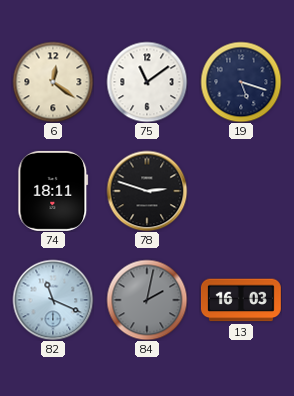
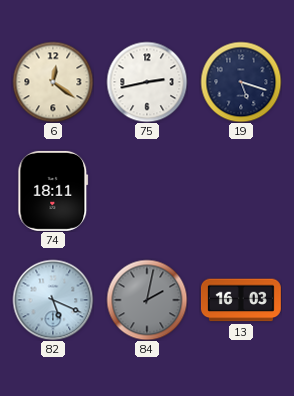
75: 11:09 -> 2:43
78: 2:48 -> none
82: 11:19 -> 5:19
